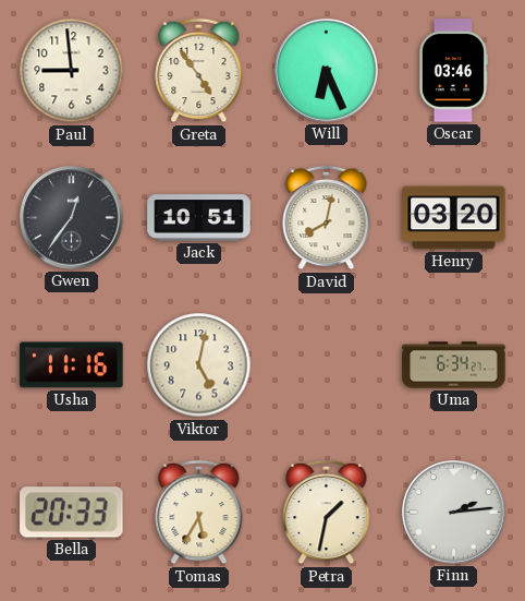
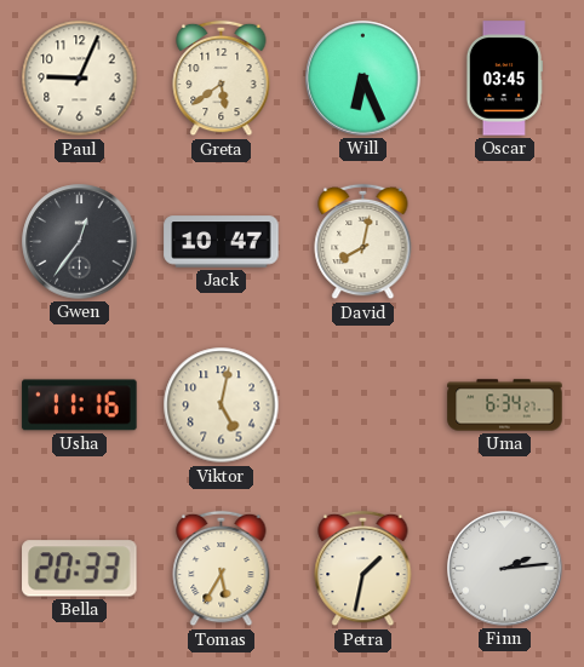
Paul: 8:59 -> 9:04
Greta: 4:54 -> 5:39
Oscar: 03:46 -> 03:45
Jack: 10:51 -> 10:47
Henry: 03:20 -> none
